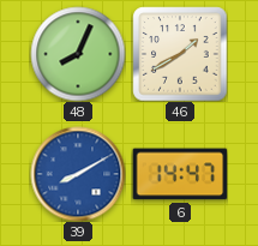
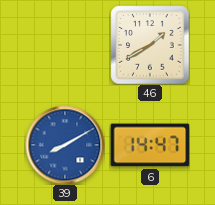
48: 8:04 -> none
